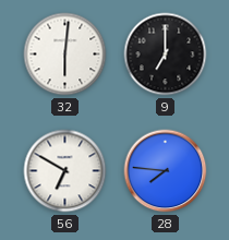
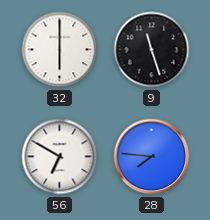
32: 6:01 -> 6:00
9: 7:00 -> 11:27
